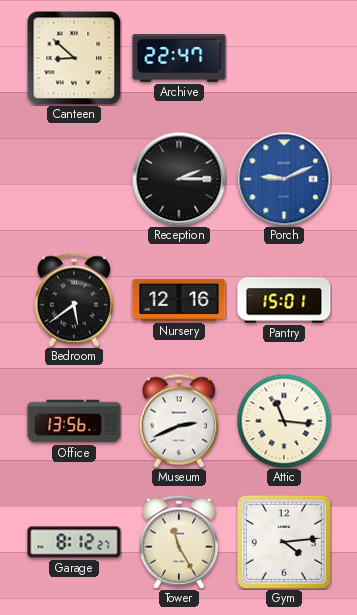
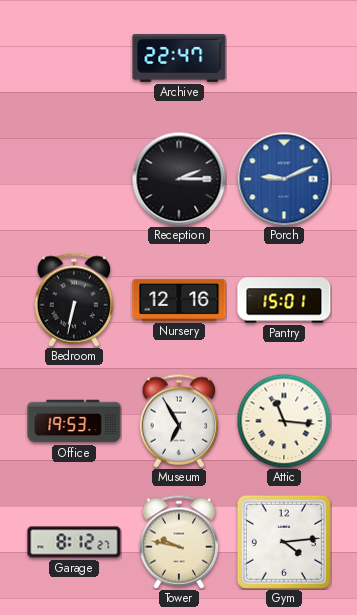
Canteen: 8:52 -> none
Bedroom: 5:39 -> 6:32
Office: 13:56 -> 19:53
Museum: 2:41 -> 6:55
Tower: 11:25 -> 9:47
